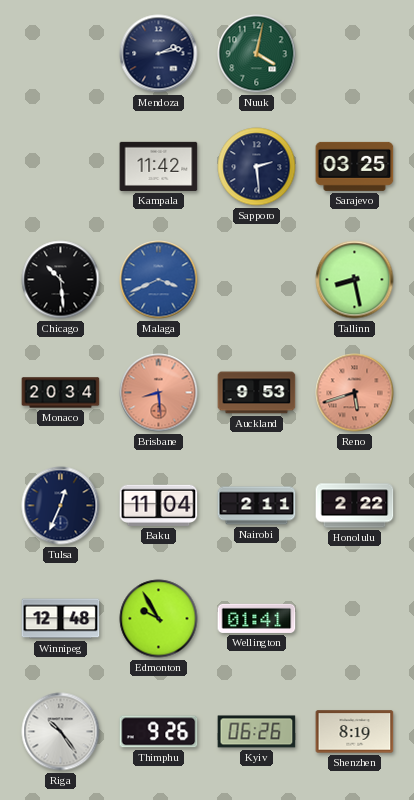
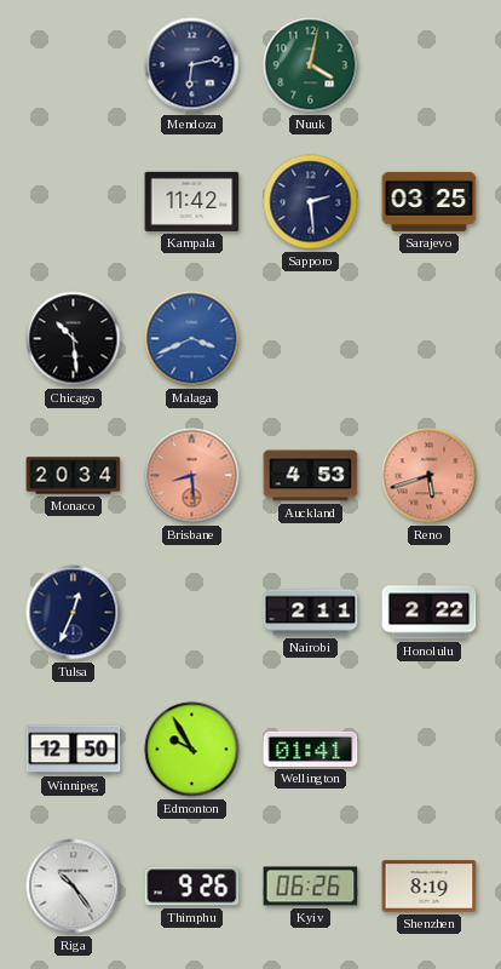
Mendoza: 2:13 -> 6:13
Tallinn: 8:28 -> none
Auckland: 9:53 -> 4:53
Baku: 11:04 -> none
Winnipeg: 12:48 -> 12:50
